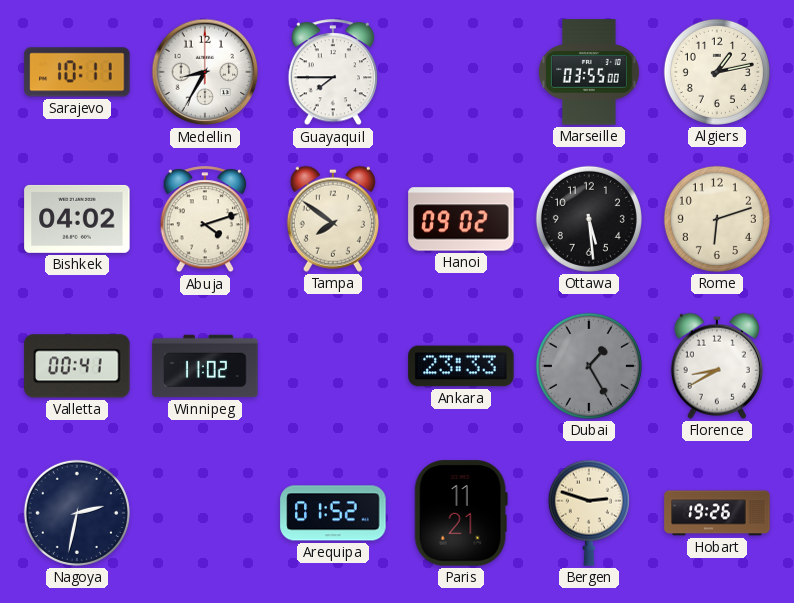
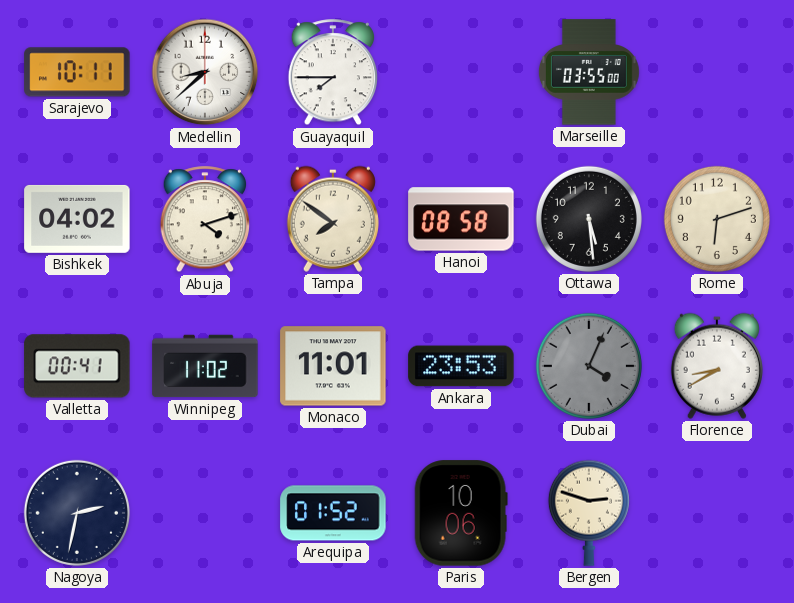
Medellin: 8:35 -> 8:38
Algiers: 1:13 -> none
Hanoi: 09:02 -> 08:58
Monaco: none -> 11:01
Ankara: 23:33 -> 23:53
Dubai: 1:25 -> 4:04
Paris: 11:21 -> 10:06
Hobart: 19:26 -> none
